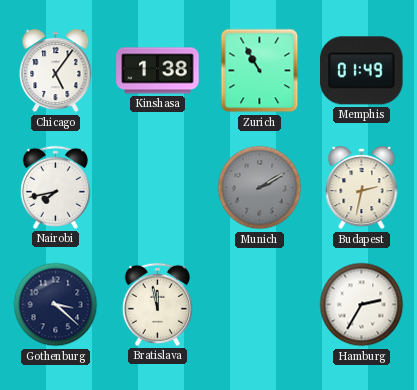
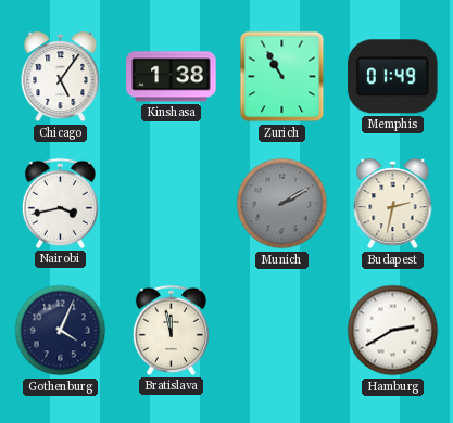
Nairobi: 7:43 -> 3:43
Gothenburg: 3:22 -> 4:04
Hamburg: 2:35 -> 2:40
